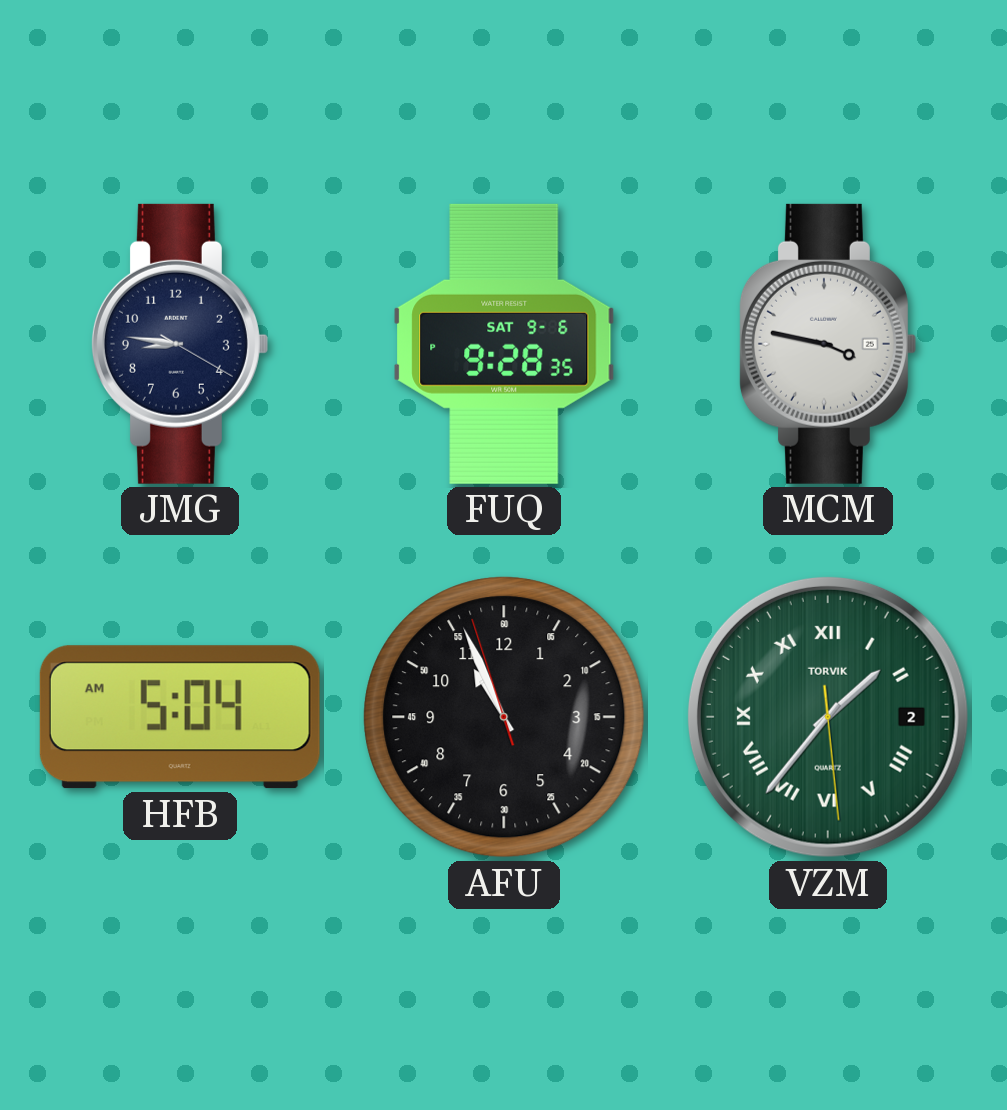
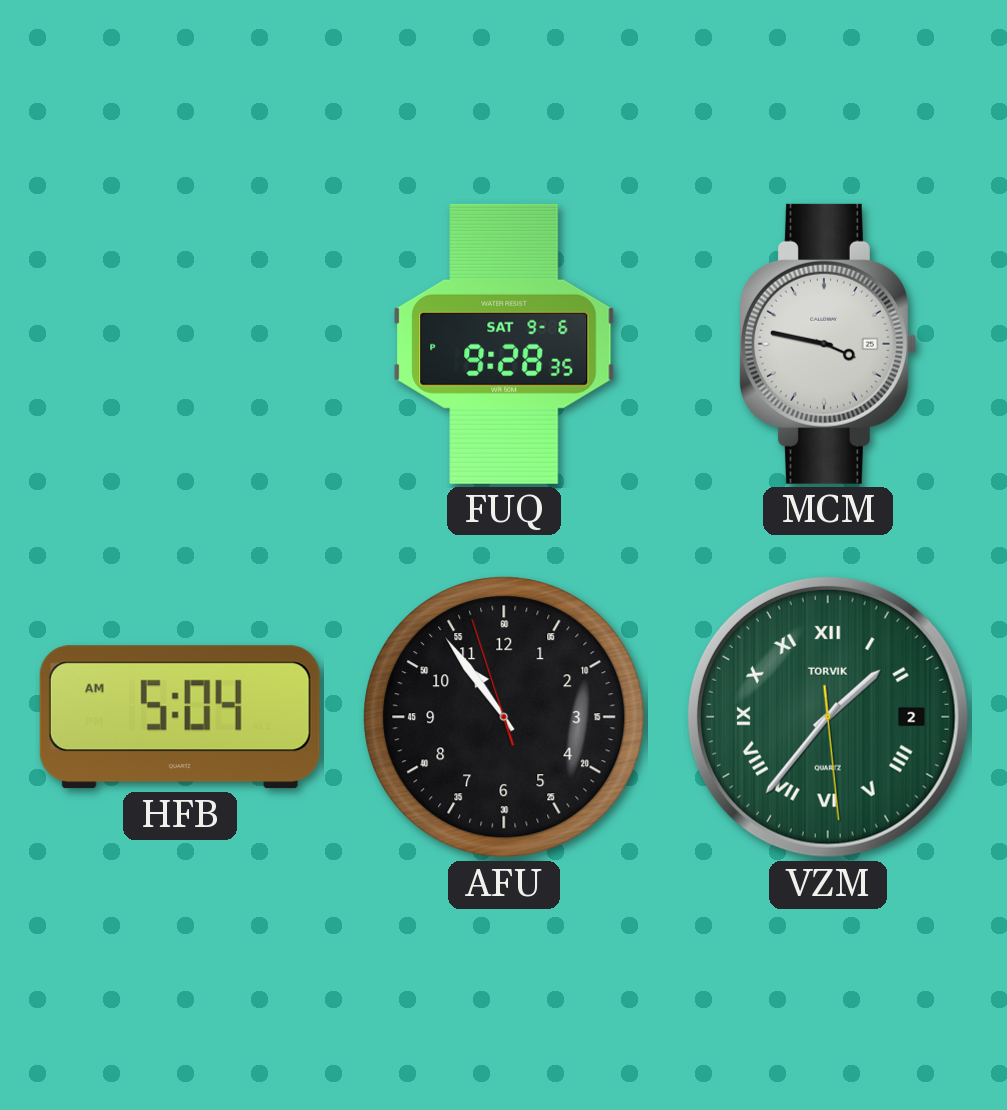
JMG: 8:46 -> none
AFU: 10:55 -> 10:53
